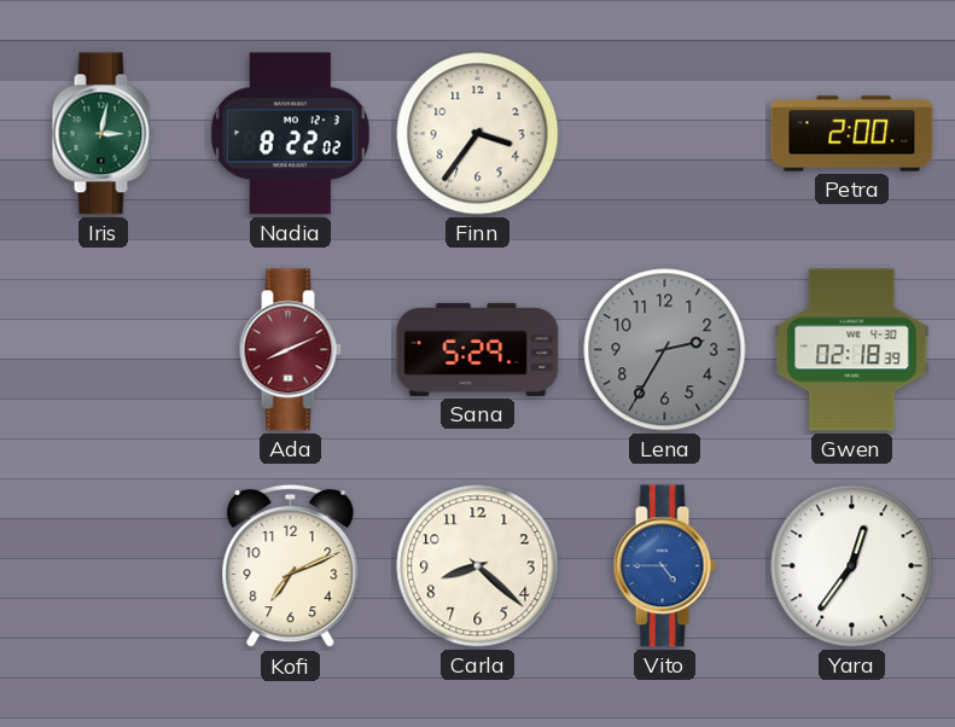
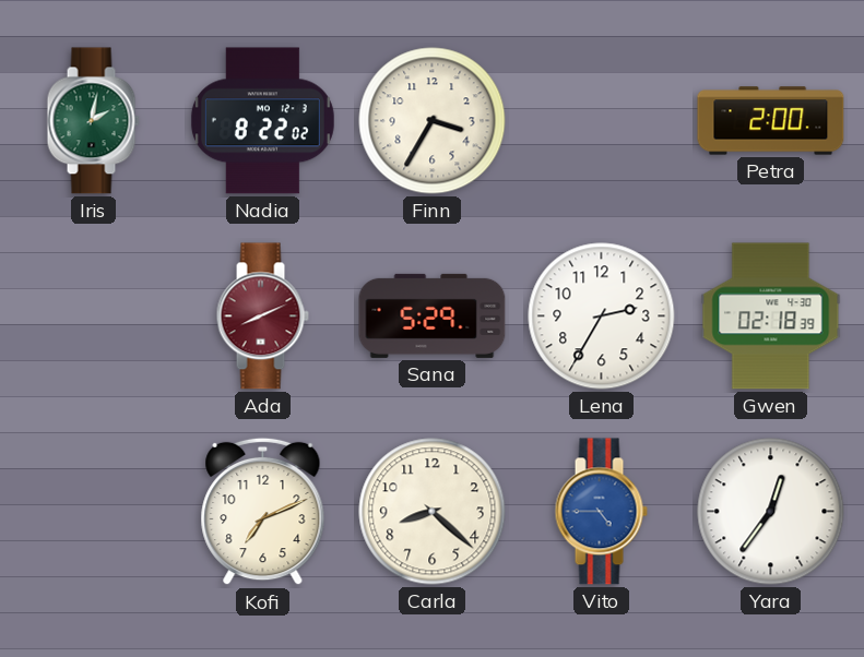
Iris: 3:02 -> 2:02
Finn: 3:36 -> 3:35
Lena dial: grey -> white
